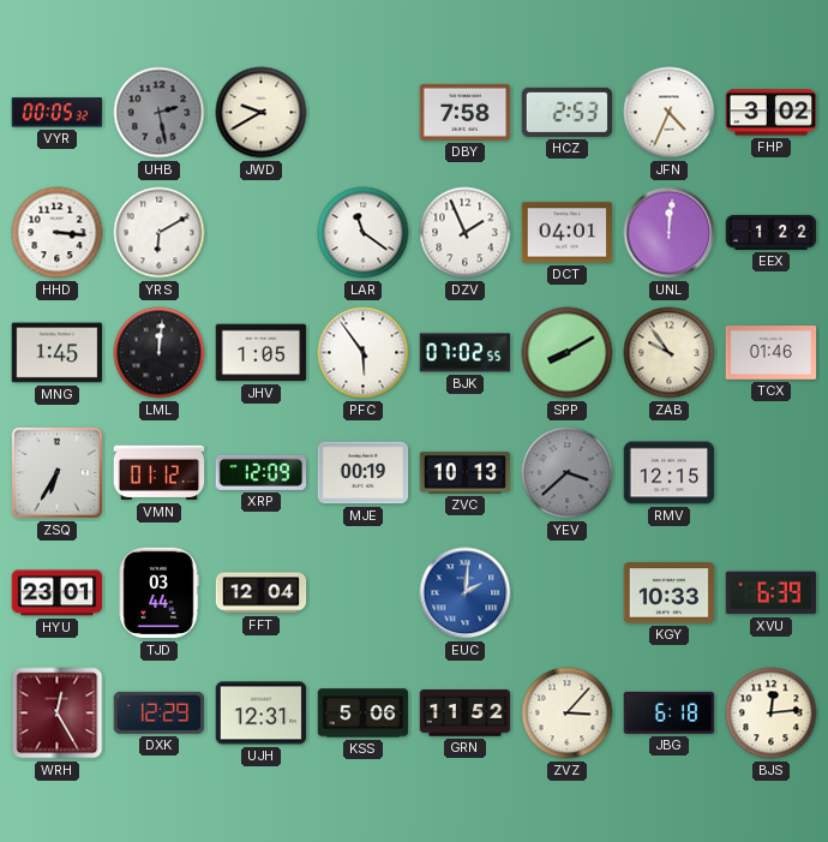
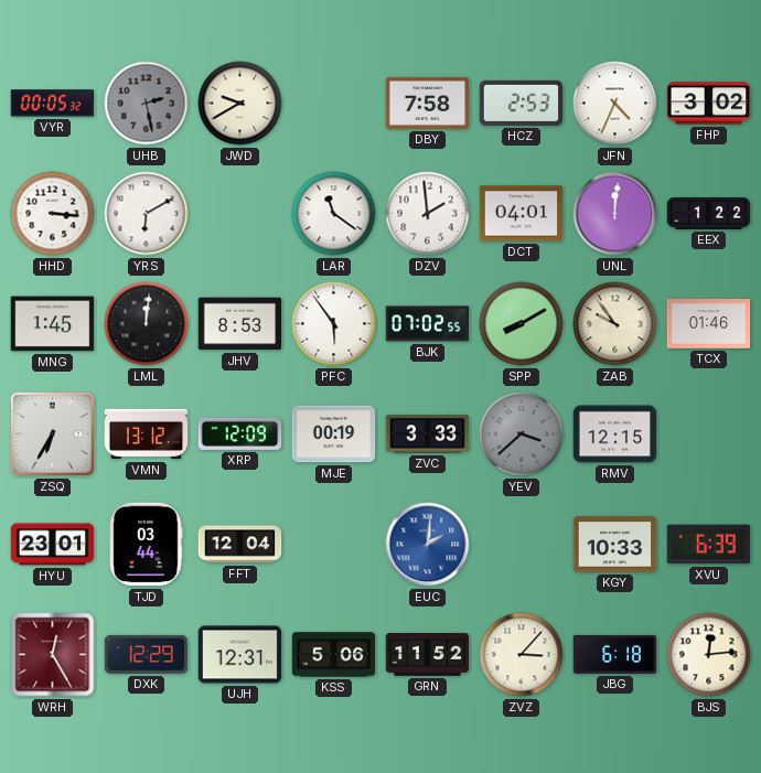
DZV: 1:56 -> 1:59
JHV: 1:05 -> 8:53
VMN: 01:12 -> 13:12
ZVC: 10:13 -> 3:33
